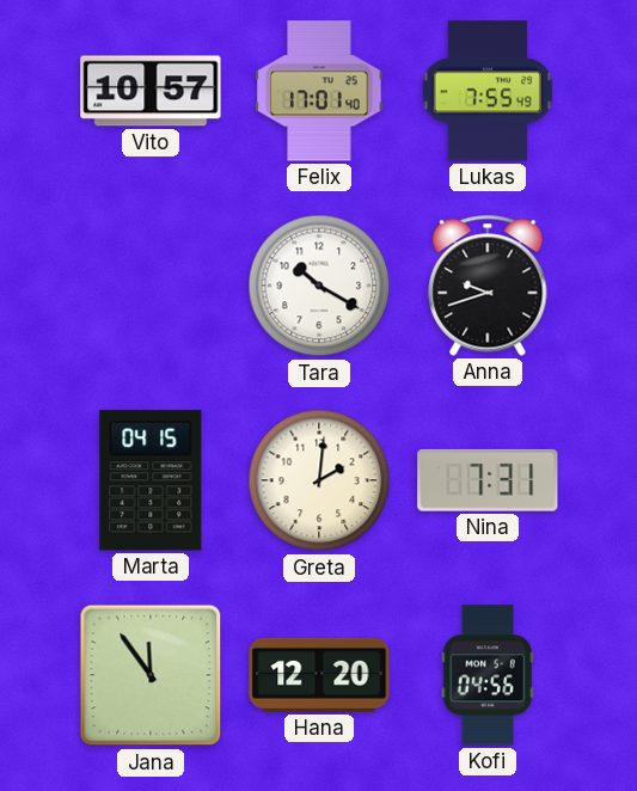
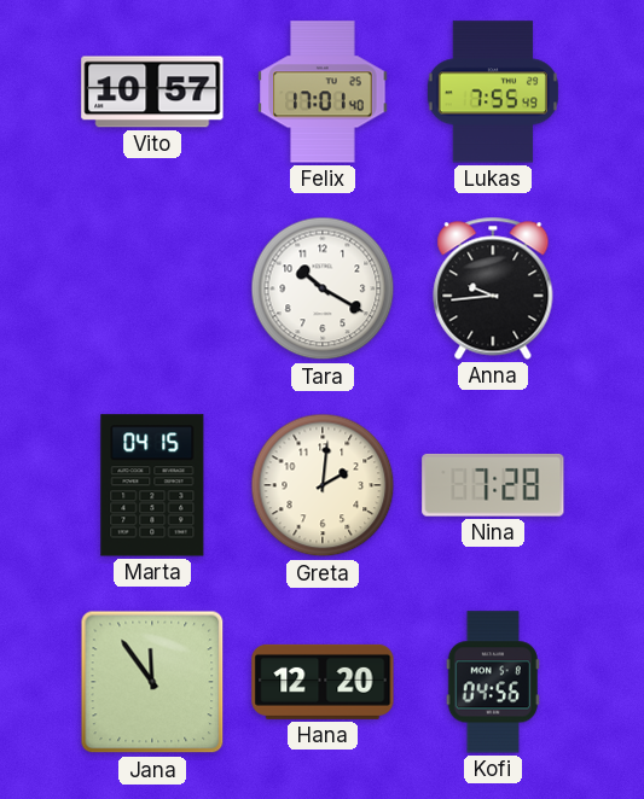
Anna: 9:42 -> 9:44
Nina: 7:31 -> 7:28
